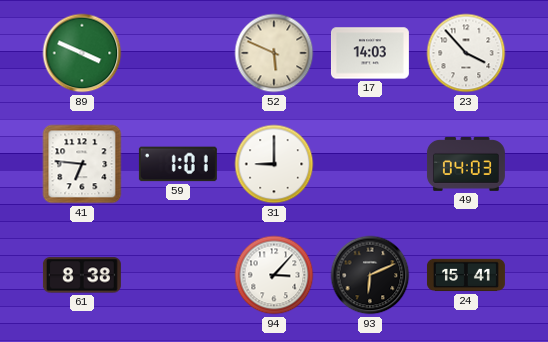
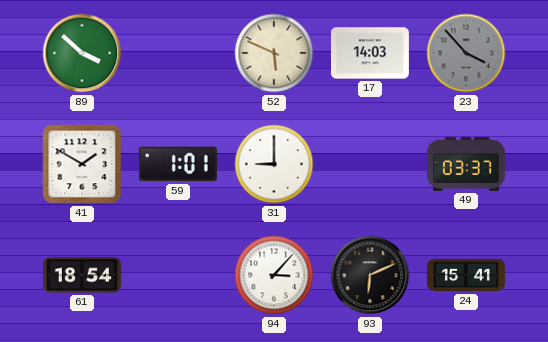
89: 3:49 -> 3:52
23 dial: white -> grey
41: 6:46 -> 1:50
49: 04:03 -> 03:37
61: 8:38 -> 18:54
